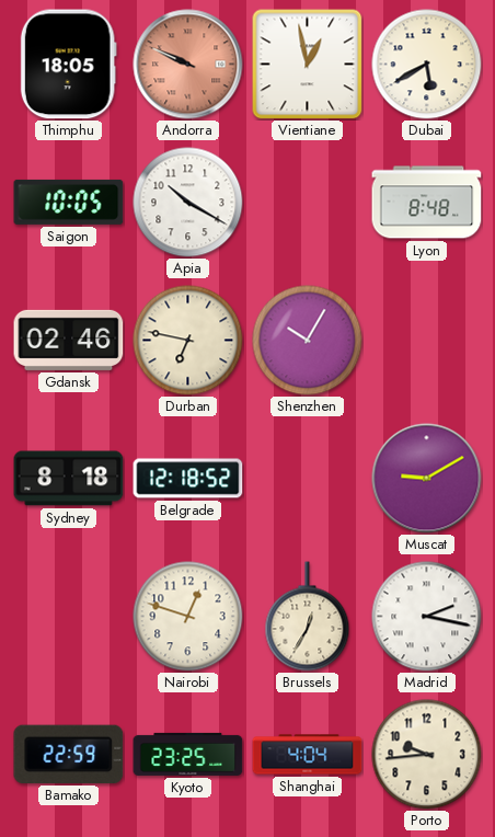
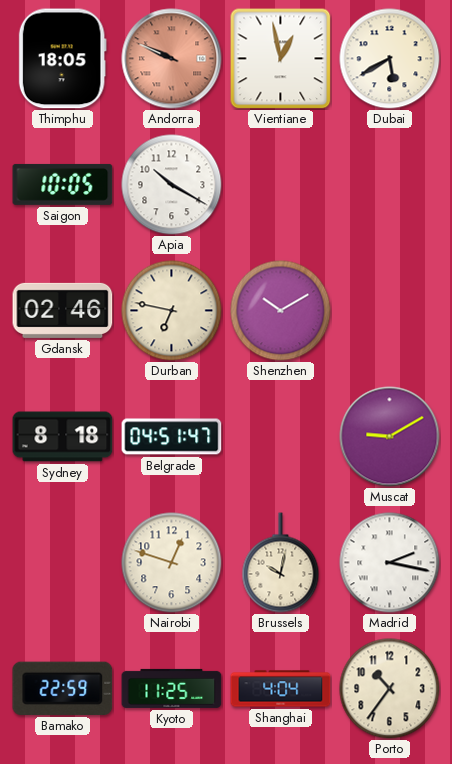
Lyon: 8:48 -> none
Shenzhen: 10:05 -> 10:10
Belgrade: 12:18 -> 04:51
Brussels: 12:35 -> 10:02
Kyoto: 23:25 -> 11:25
Porto: 9:44 -> 10:36
